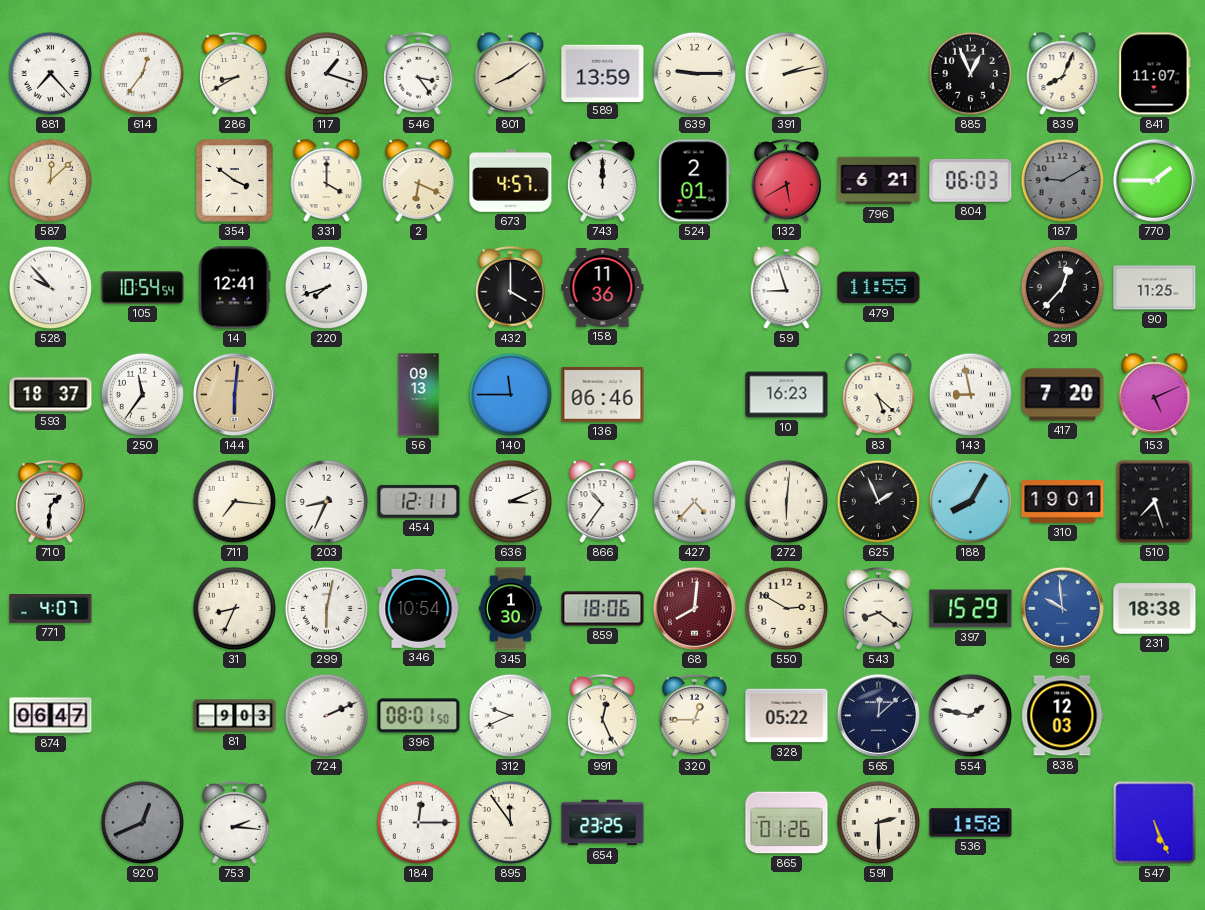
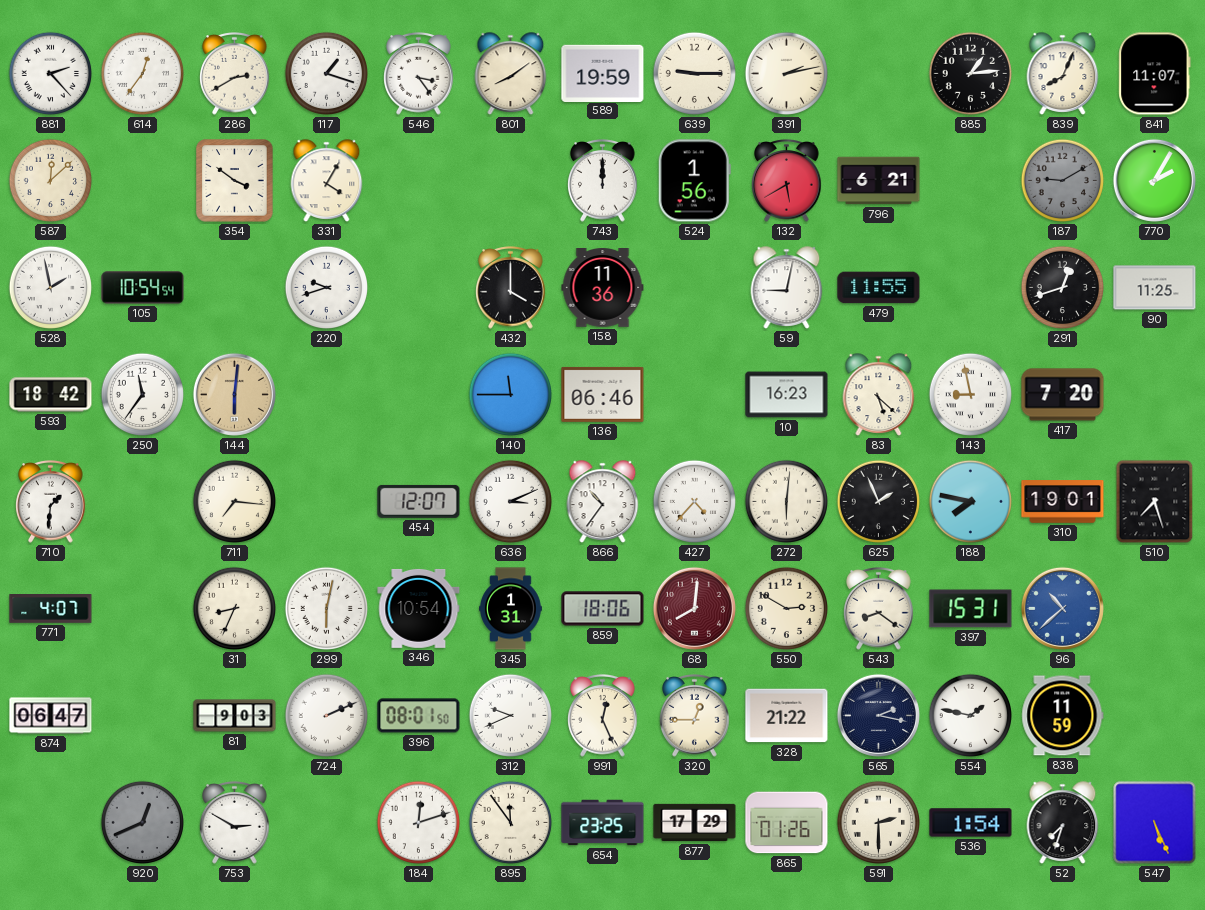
881: 7:23 -> 2:23
286: 8:40 -> 2:40
589: 13:59 -> 19:59
885: 12:56 -> 1:14
331: 4:00 -> 4:05
2: 6:19 -> none
673: 4:57 -> none
524: 2:01 -> 1:56
804: 06:03 -> none
770: 1:45 -> 2:05
528: 9:53 -> 1:58
14: 12:41 -> none
220: 7:42 -> 9:42
59: 8:57 -> 9:02
291: 12:37 -> 12:42
593: 18:37 -> 18:42
56: 09:13 -> none
153: 5:11 -> none
203: 8:34 -> none
454: 12:11 -> 12:07
188: 8:05 -> 7:47
345: 1:30 -> 1:31
397: 15:29 -> 15:31
96: 9:59 -> 10:38
231: 18:38 -> none
328: 05:22 -> 21:22
565: 12:08 -> 2:17
838: 12:03 -> 11:59
753: 2:16 -> 2:50
184: 12:15 -> 12:12
877: none -> 17:29
536: 1:58 -> 1:54
52: none -> 7:33
